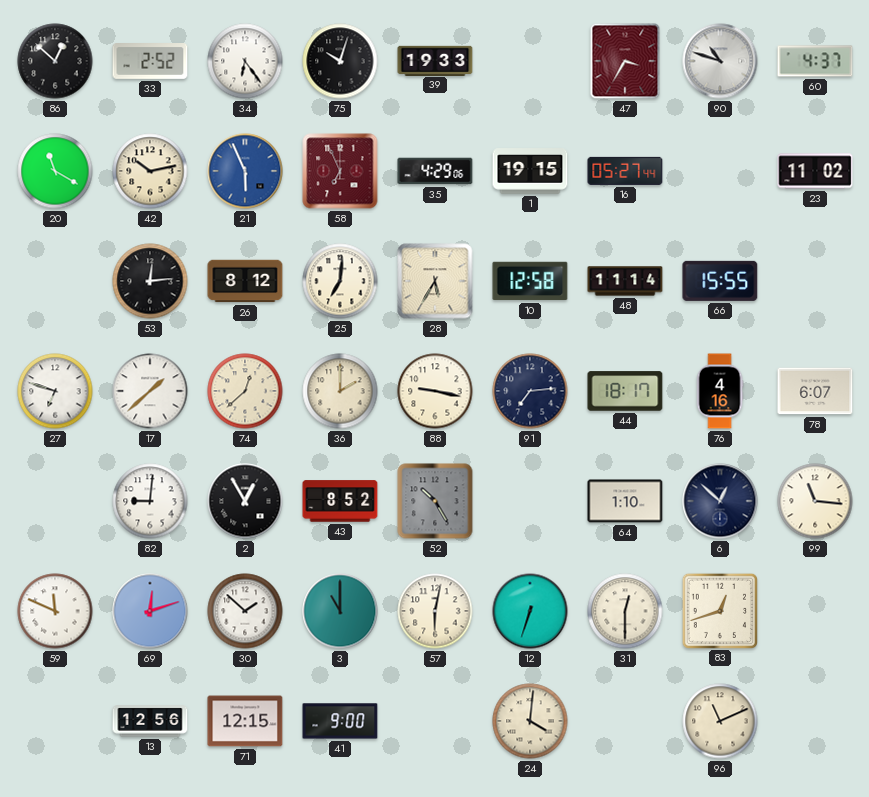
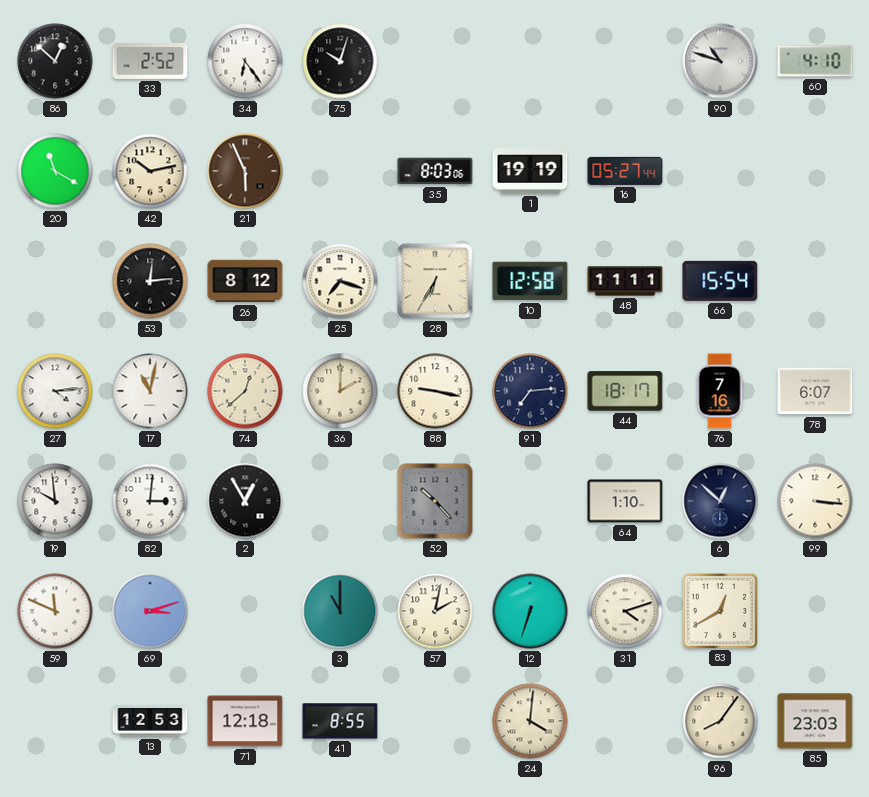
39: 19:33 -> none
47: 3:35 -> none
60: 4:37 -> 4:10
21 dial: blue -> brown
58: 6:56 -> none
35: 4:29 -> 8:03
1: 19:15 -> 19:19
23: 11:02 -> none
25: 7:01 -> 7:18
28: 5:35 -> 6:35
48: 11:14 -> 11:11
66: 15:55 -> 15:54
27: 6:48 -> 4:14
17: 1:38 -> 11:02
76: 4:16 -> 7:16
19: none -> 9:59
82: 9:01 -> 3:01
43: 8:52 -> none
52: 10:25 -> 10:23
99: 11:16 -> 3:16
69: 12:12 -> 3:12
30: 1:52 -> none
57: 6:02 -> 2:02
31: 12:30 -> 4:12
83: 12:42 -> 12:40
13: 12:56 -> 12:53
71: 12:15 -> 12:18
41: 9:00 -> 8:55
96: 11:11 -> 8:06
85: none -> 23:03
